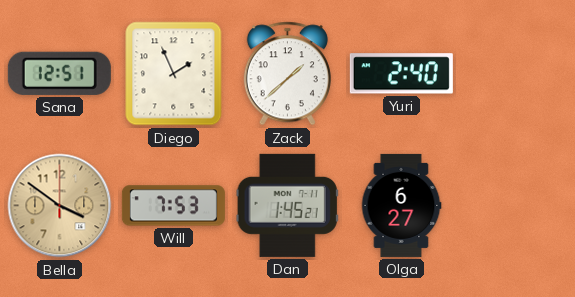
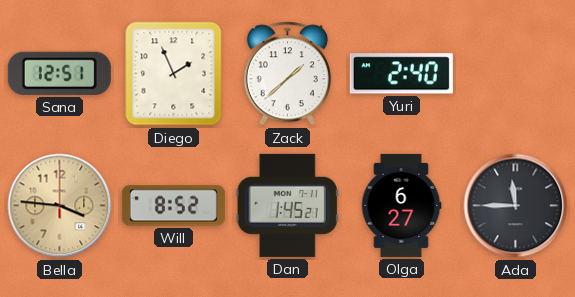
Bella: 3:51 -> 3:46
Will: 7:53 -> 8:52
Ada: none -> 11:45
